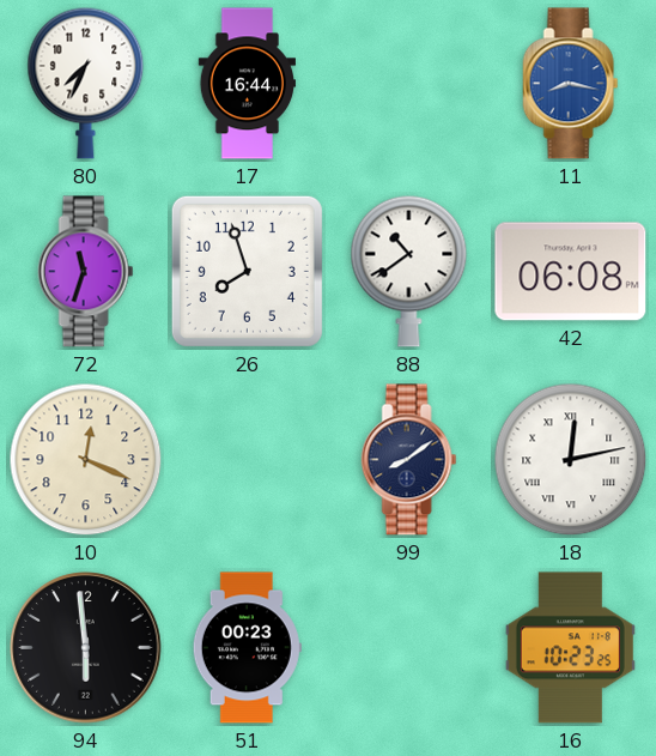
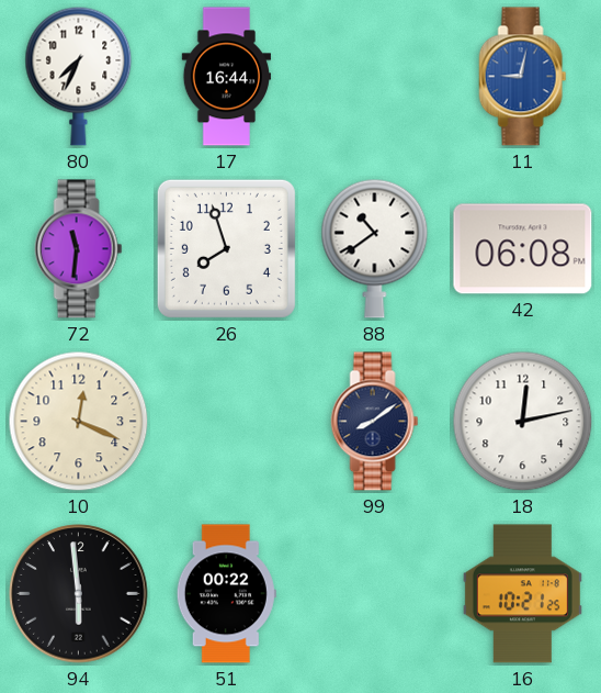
11: 8:17 -> 9:02
72: 11:33 -> 11:31
18 numerals: Roman -> Arabic
51: 00:23 -> 00:22
16: 10:23 -> 10:21
